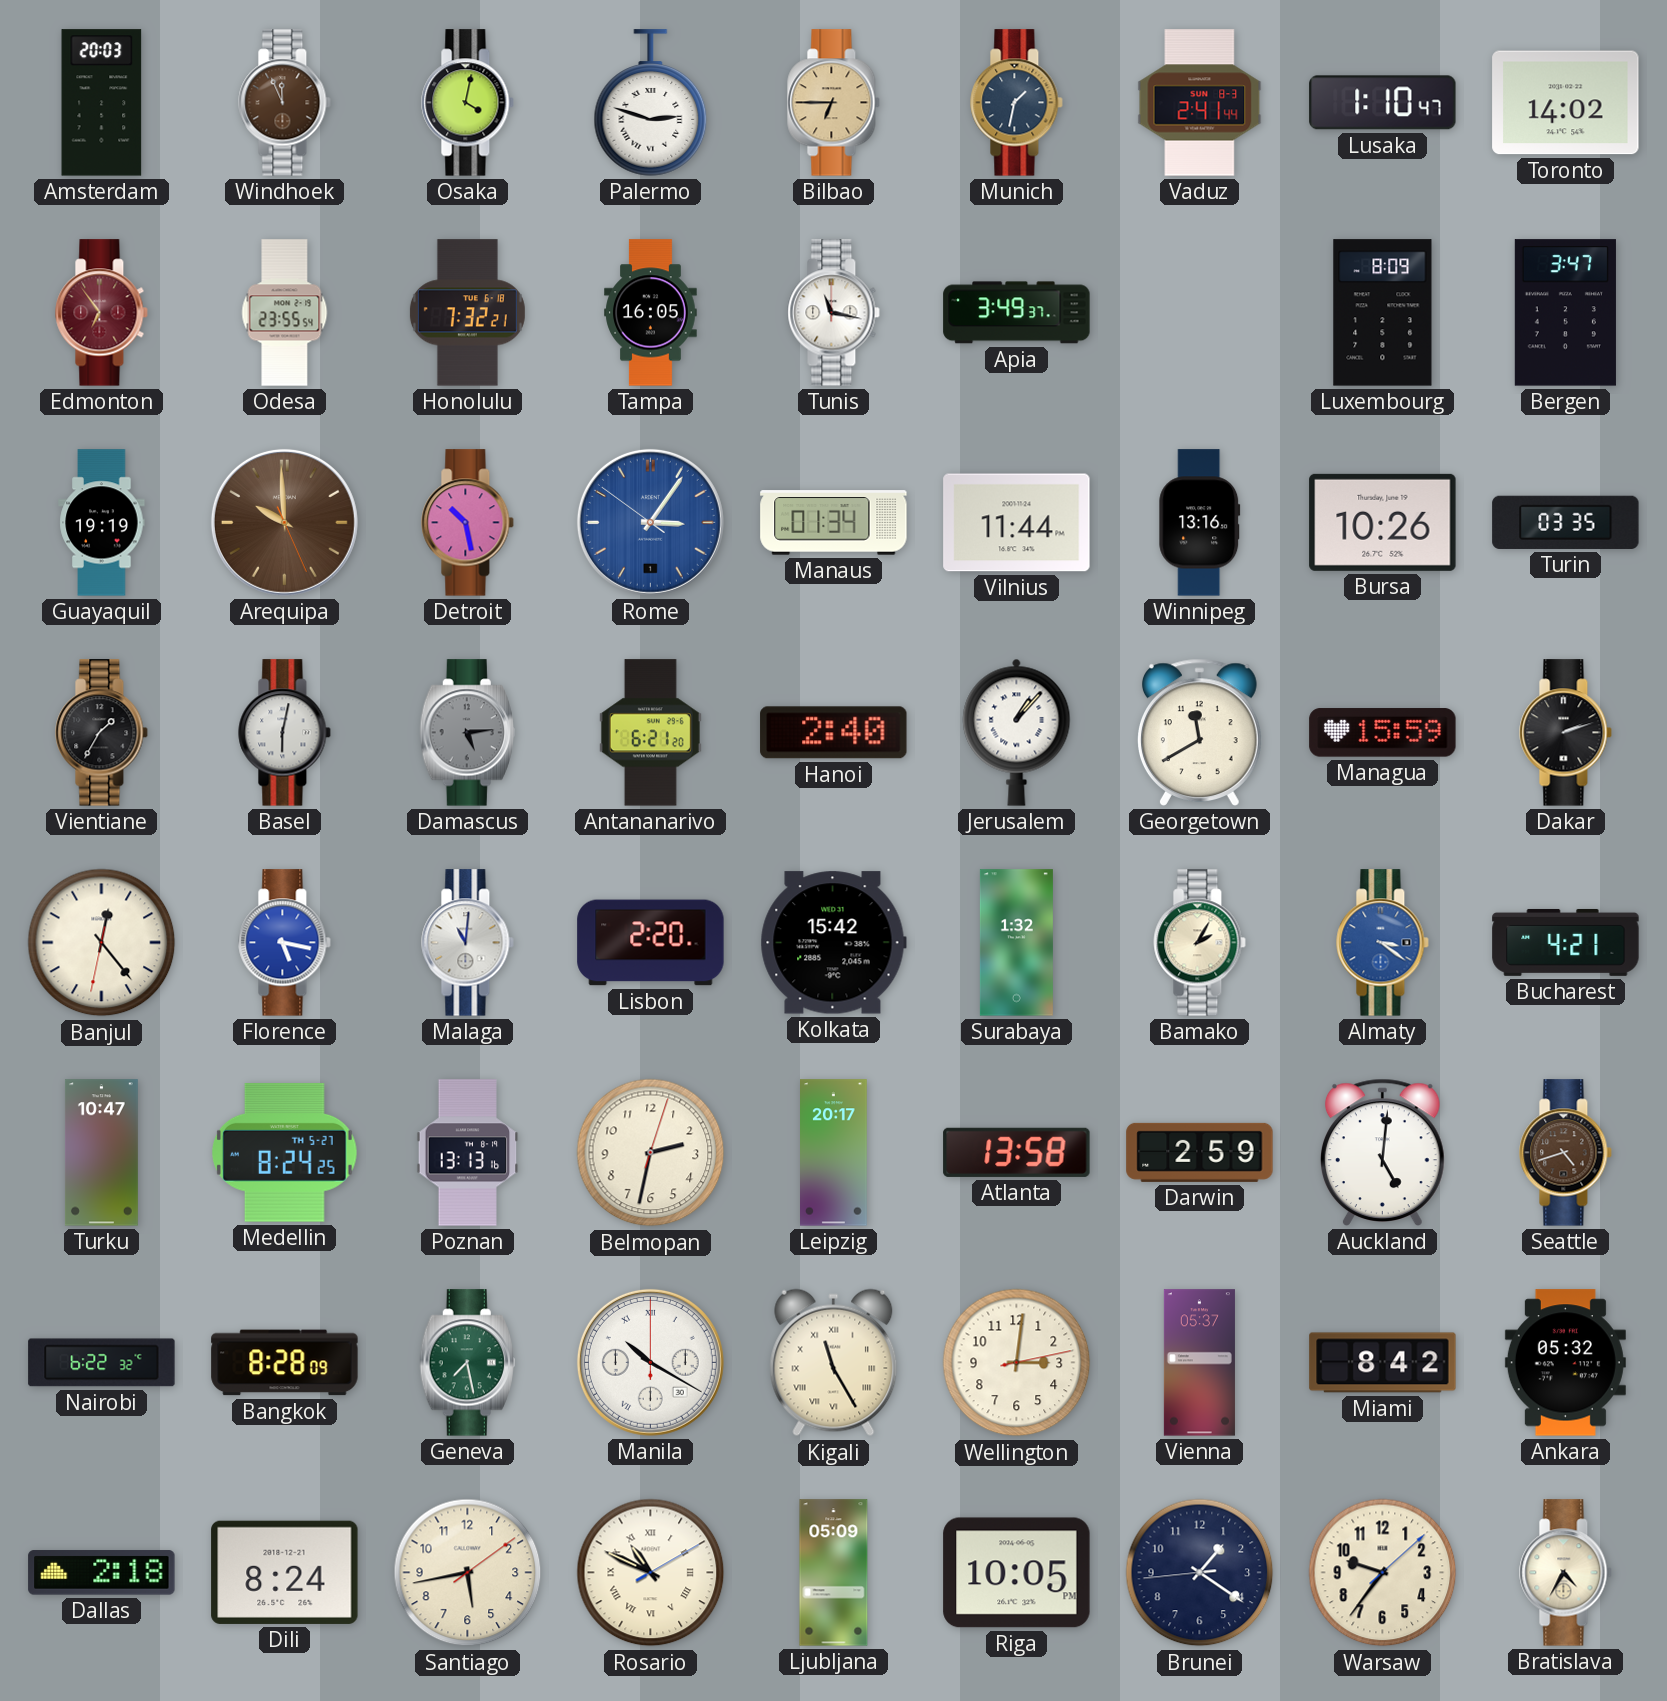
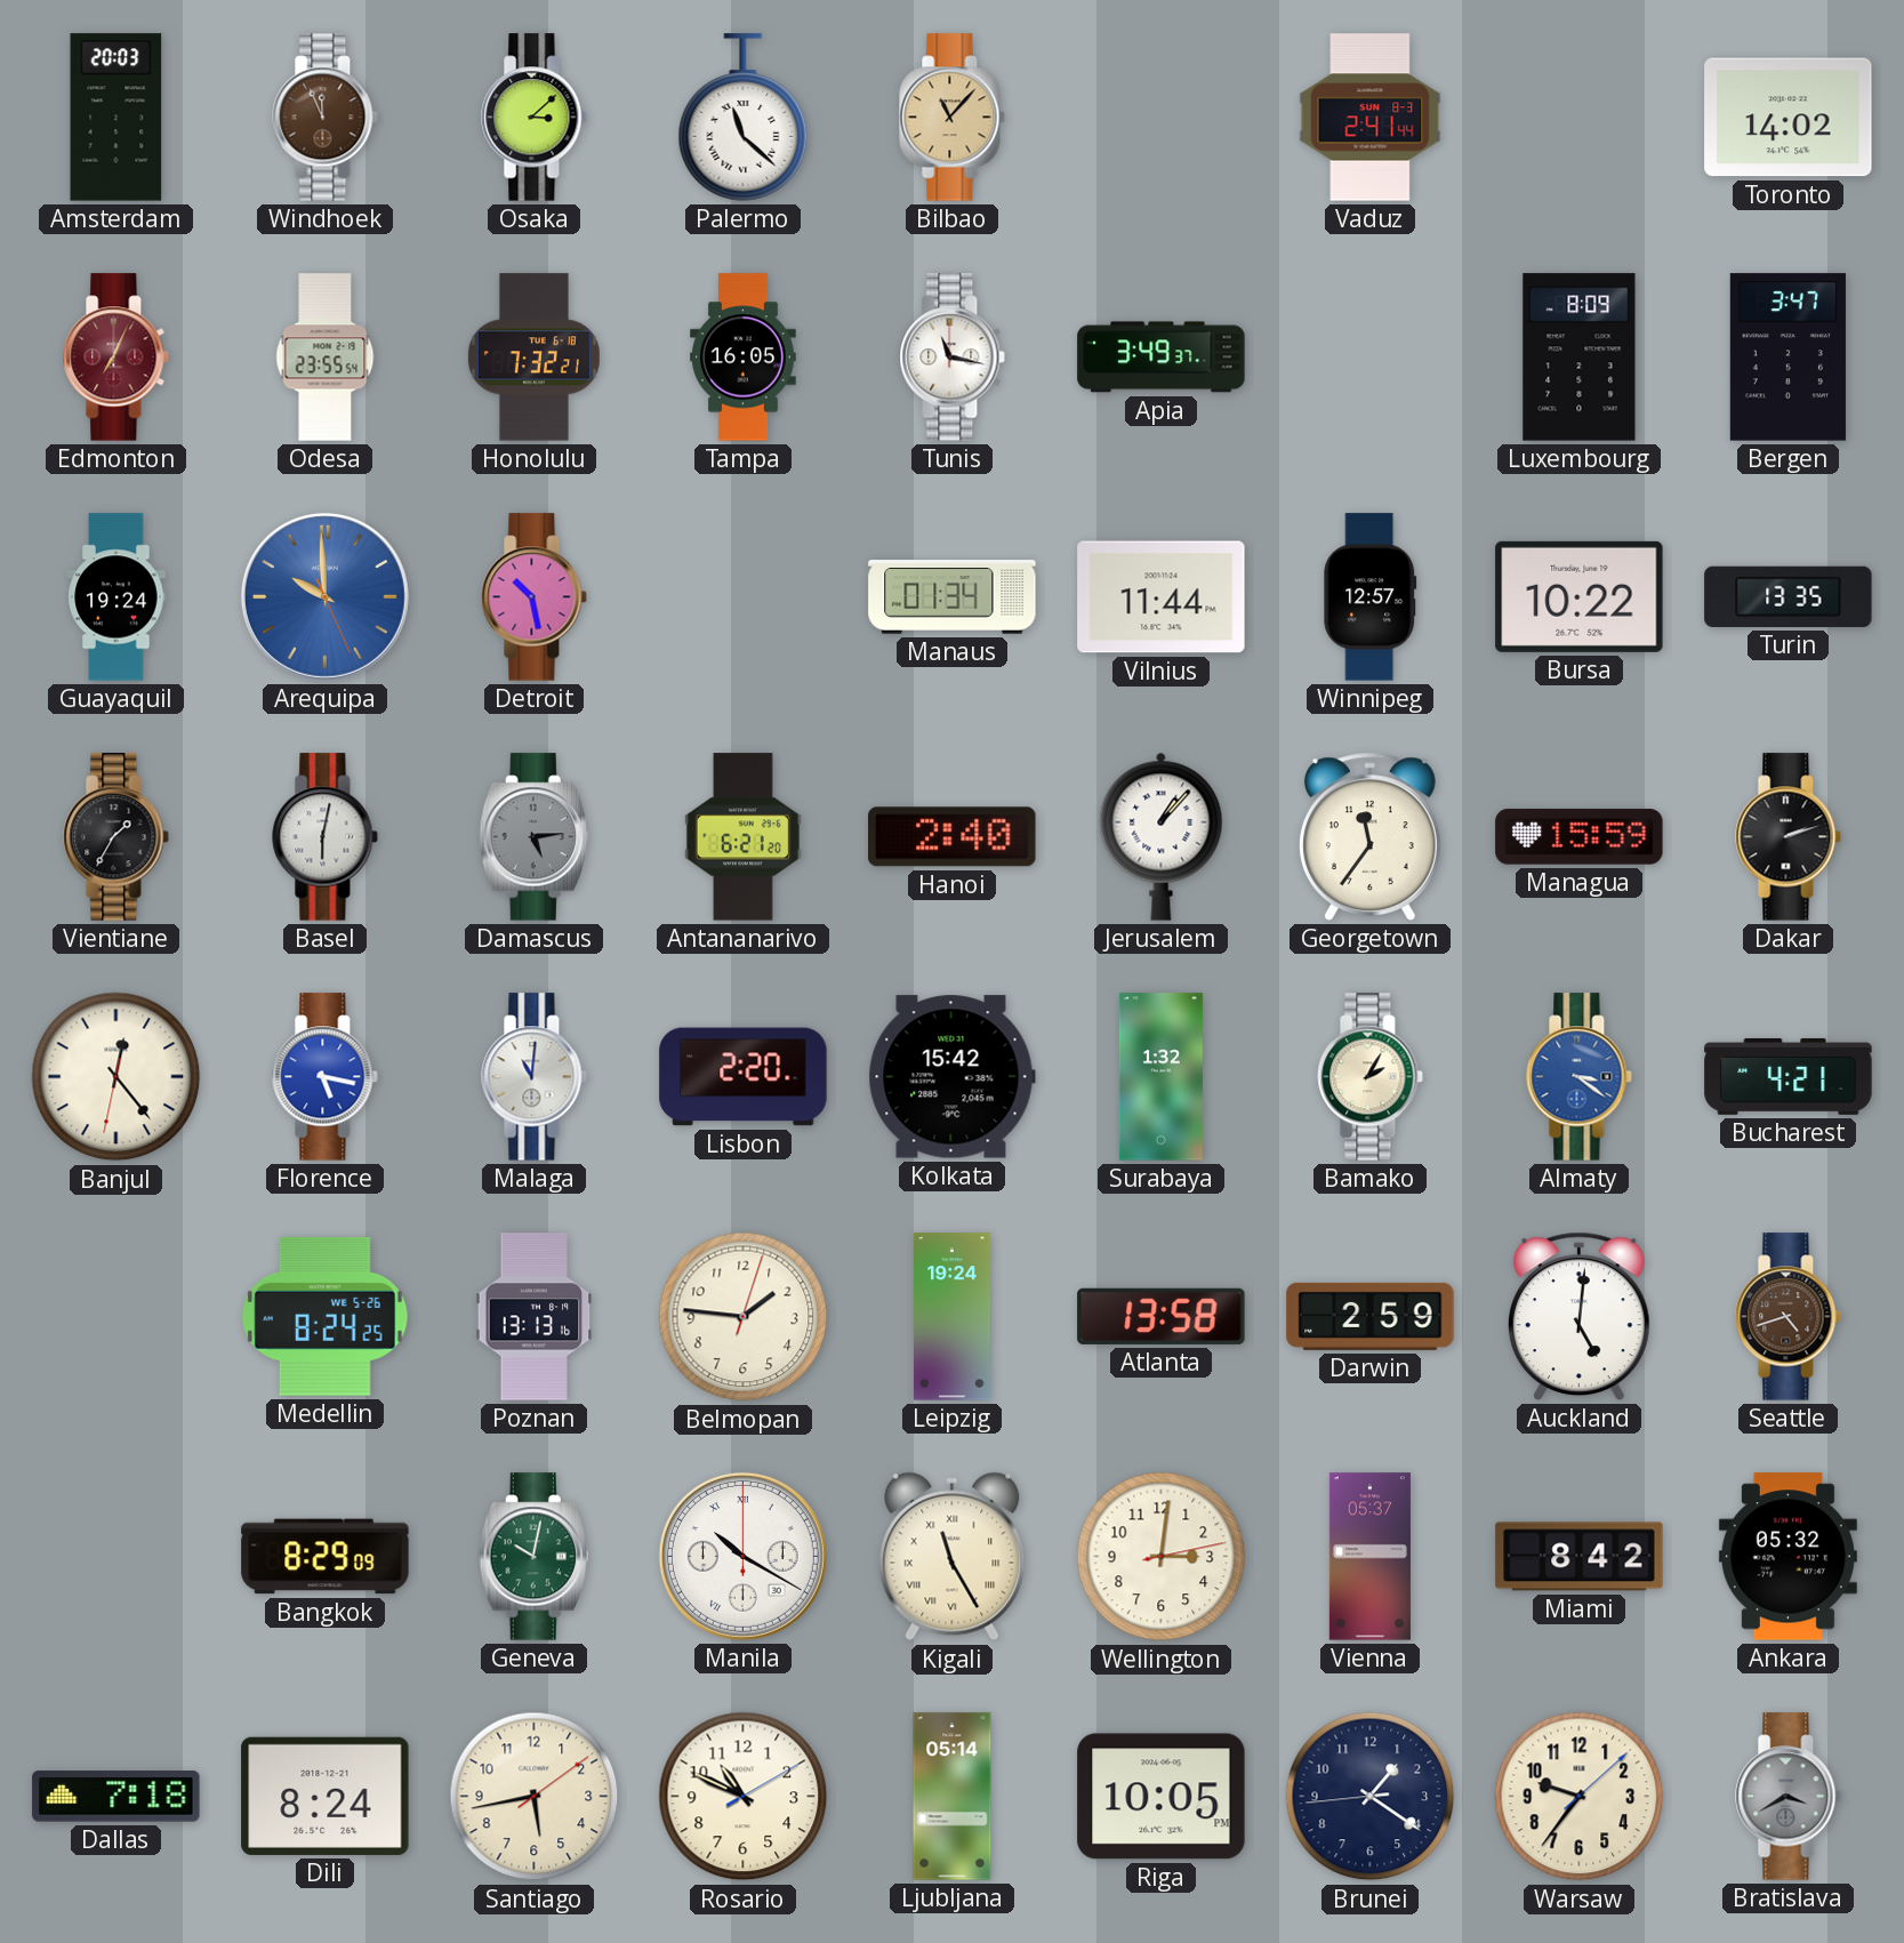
Osaka: 4:02 -> 3:08
Palermo: 2:48 -> 11:22
Bilbao: 6:45 -> 11:07
Munich: 1:32 -> none
Lusaka: 1:10 -> none
Edmonton: 6:54 -> 7:04
Guayaquil: 19:19 -> 19:24
Arequipa dial: brown -> blue
Rome: 3:05 -> none
Winnipeg: 13:16 -> 12:57
Bursa: 10:26 -> 10:22
Turin: 03:35 -> 13:35
Georgetown: 11:40 -> 11:36
Turku: 10:47 -> none
Medellin date: TH 5-27 -> WE 5-26
Belmopan: 2:32 -> 1:46
Leipzig: 20:17 -> 19:24
Nairobi: 6:22 -> none
Bangkok: 8:28 -> 8:29
Geneva: 7:28 -> 10:02
Dallas: 2:18 -> 7:18
Rosario numerals: Roman -> Arabic
Ljubljana: 05:09 -> 05:14
Bratislava: 4:35 -> 3:40
Bratislava dial: cream -> grey
